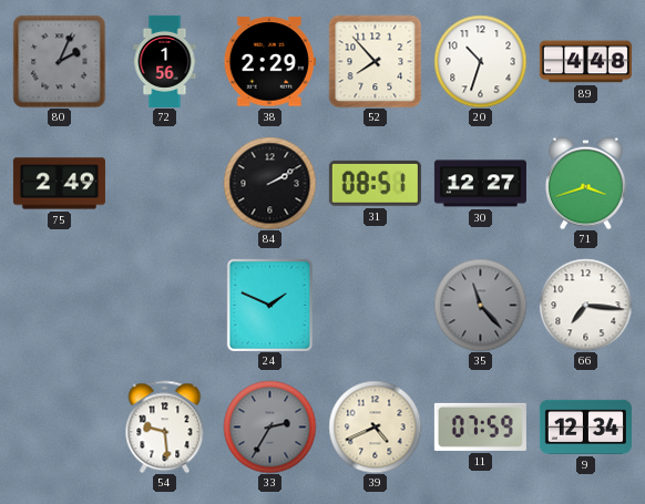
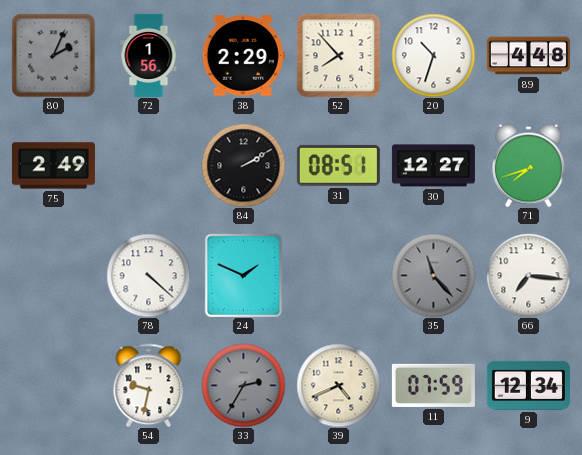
71: 3:42 -> 7:42
78: none -> 4:22
54: 9:29 -> 9:32
